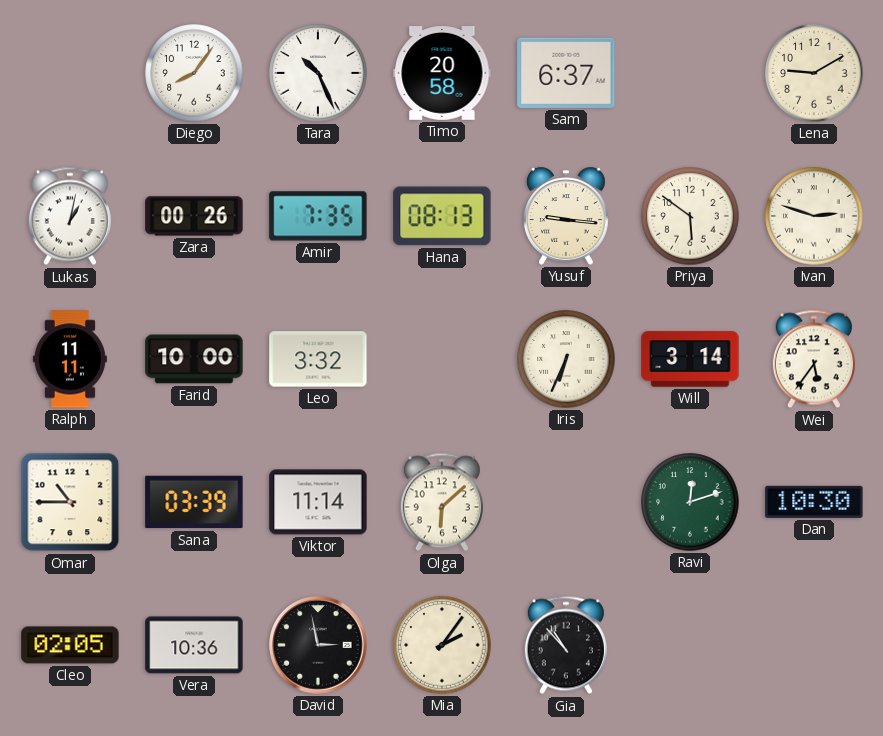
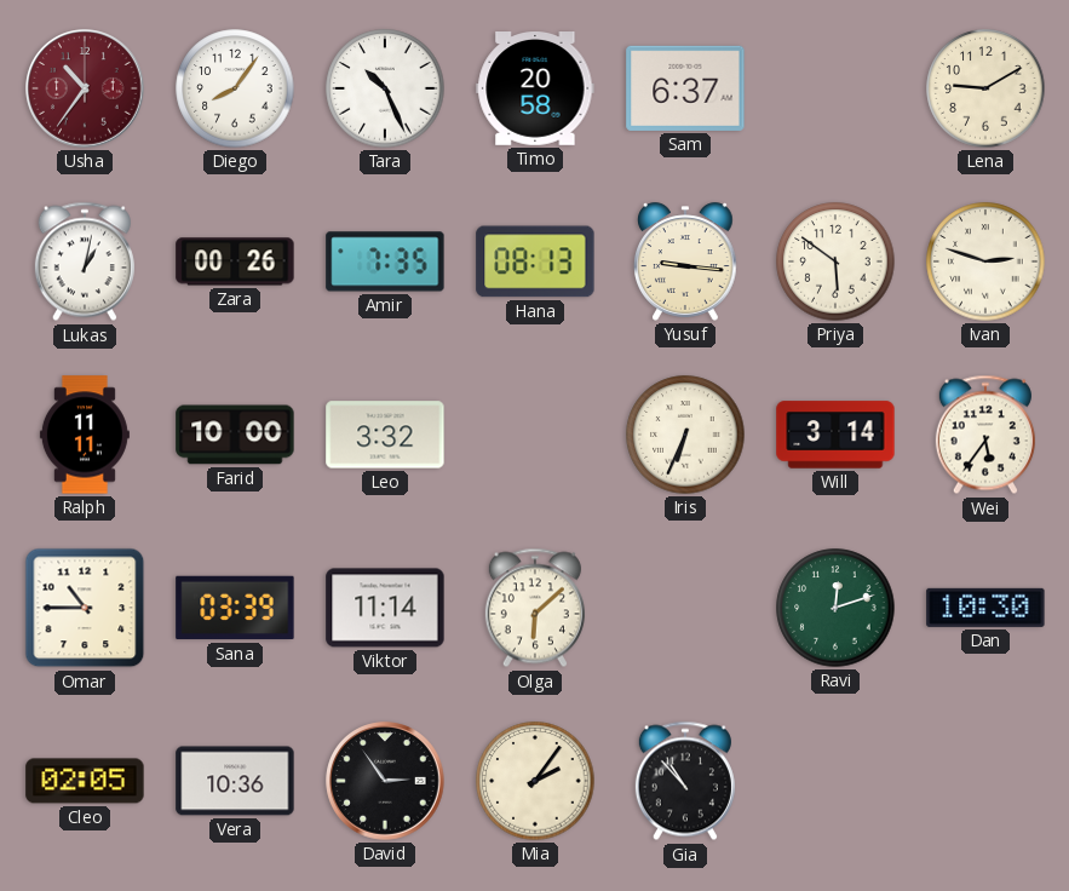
Usha: none -> 10:36
David: 2:58 -> 2:54
